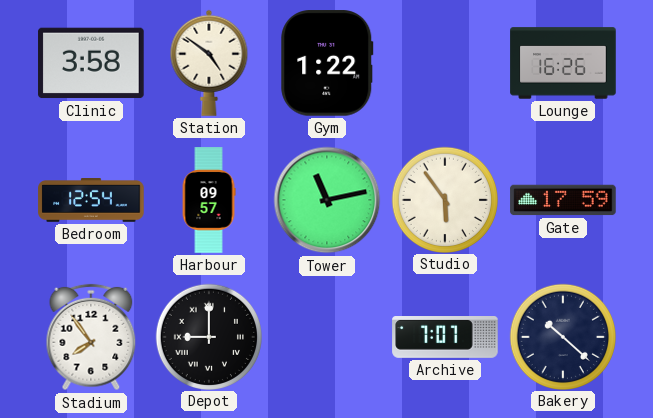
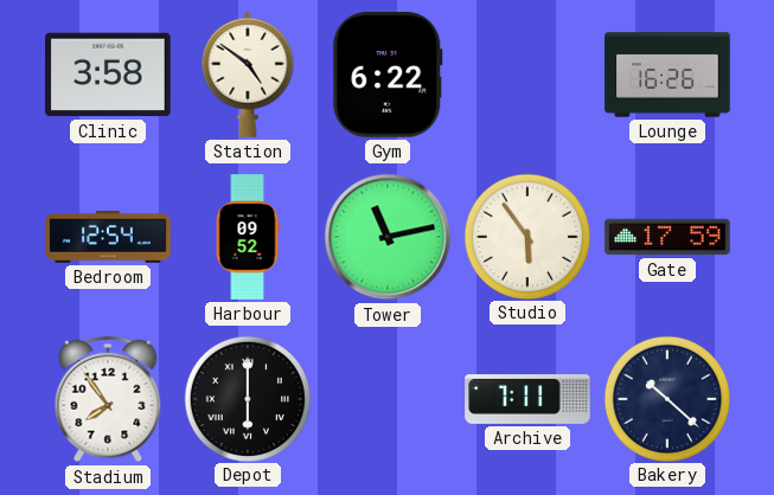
Gym: 1:22 -> 6:22
Harbour: 09:57 -> 09:52
Depot: 9:00 -> 6:00
Archive: 7:07 -> 7:11
